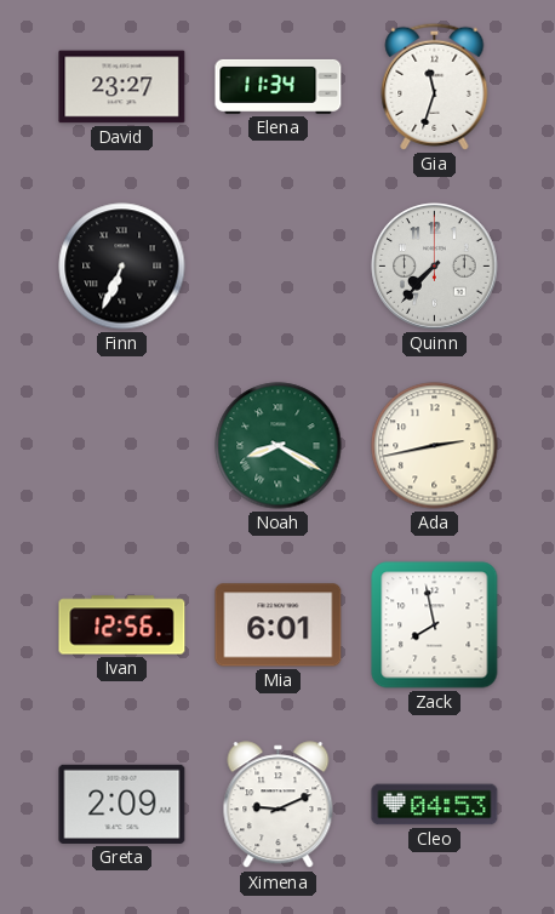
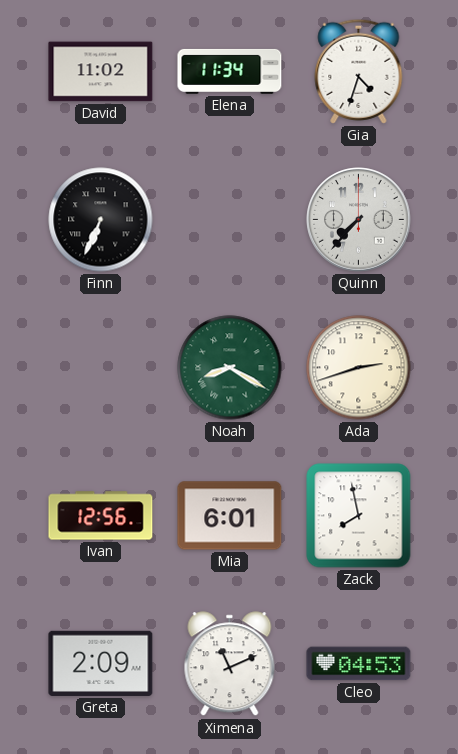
David: 23:27 -> 11:02
Gia: 11:33 -> 4:33
Ada: 2:43 -> 2:42
Ximena: 9:11 -> 11:11
